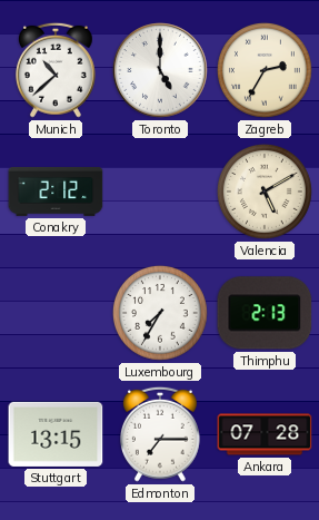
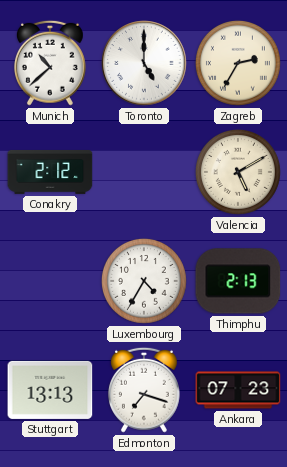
Luxembourg: 7:35 -> 4:35
Stuttgart: 13:15 -> 13:13
Edmonton: 7:15 -> 7:18
Ankara: 07:28 -> 07:23
